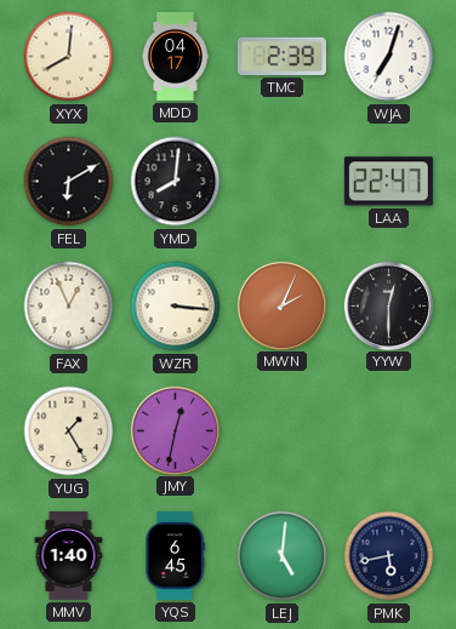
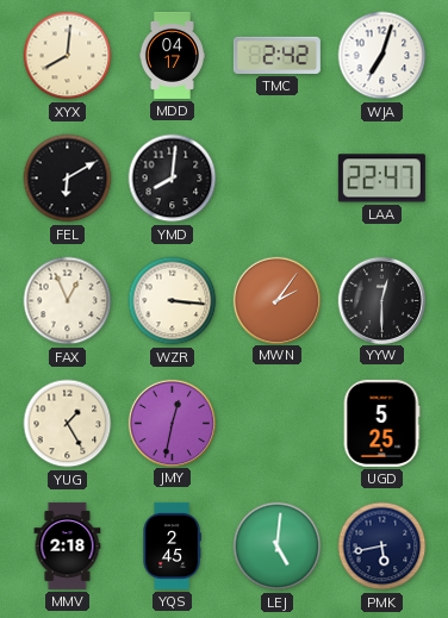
TMC: 2:39 -> 2:42
MWN: 2:04 -> 2:06
UGD: none -> 5:25
MMV: 1:40 -> 2:18
YQS: 6:45 -> 2:45
